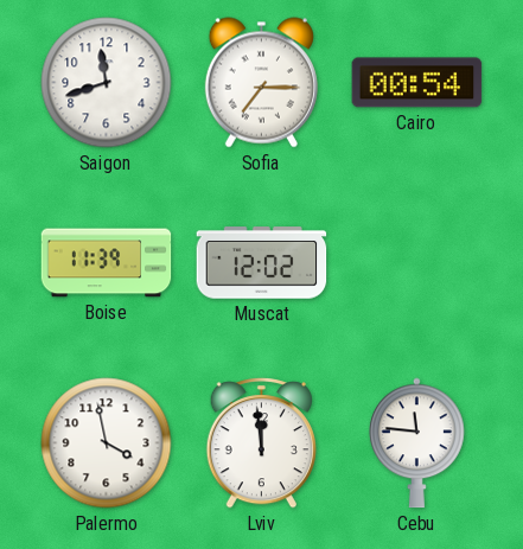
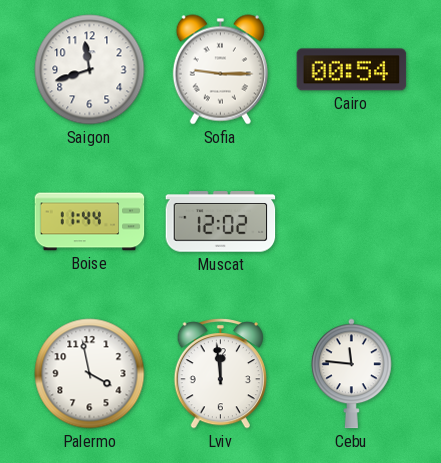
Sofia: 7:15 -> 9:15
Boise: 11:39 -> 11:44
